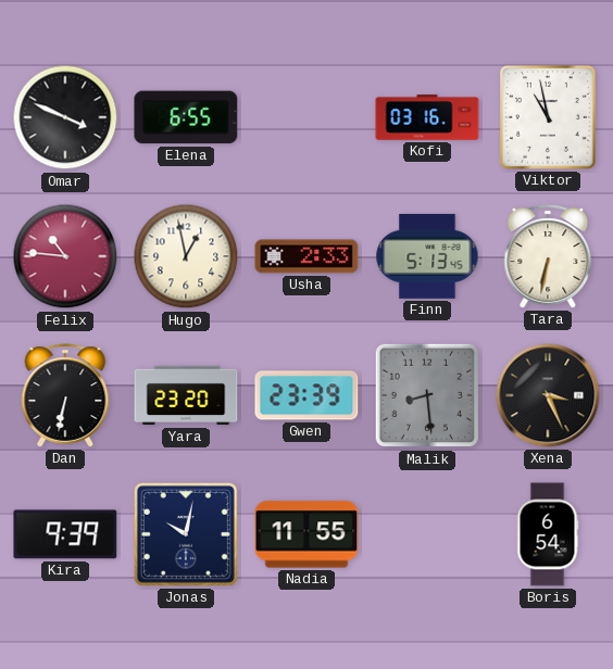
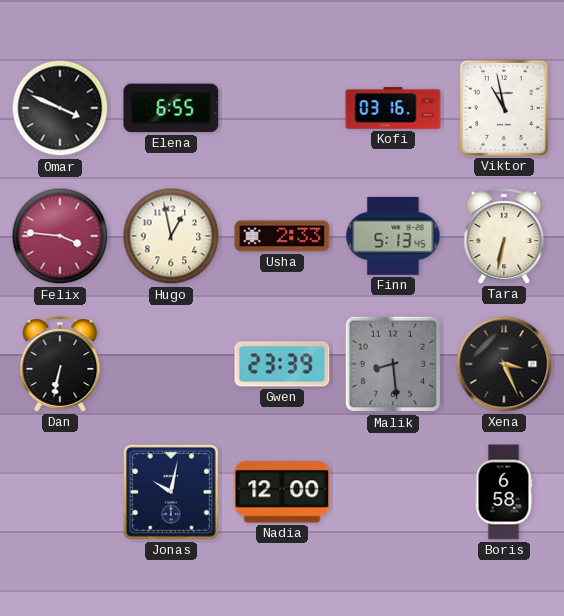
Felix: 10:46 -> 3:46
Yara: 23:20 -> none
Kira: 9:39 -> none
Nadia: 11:55 -> 12:00
Boris: 6:54 -> 6:58
